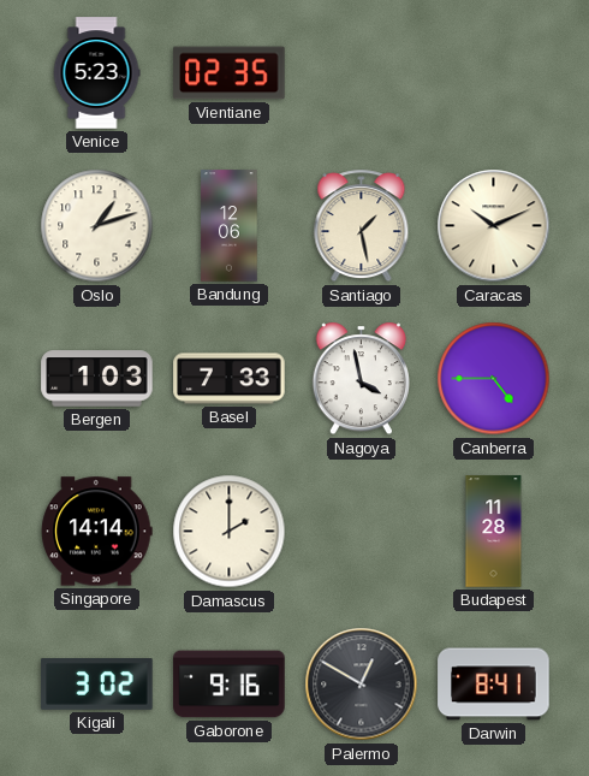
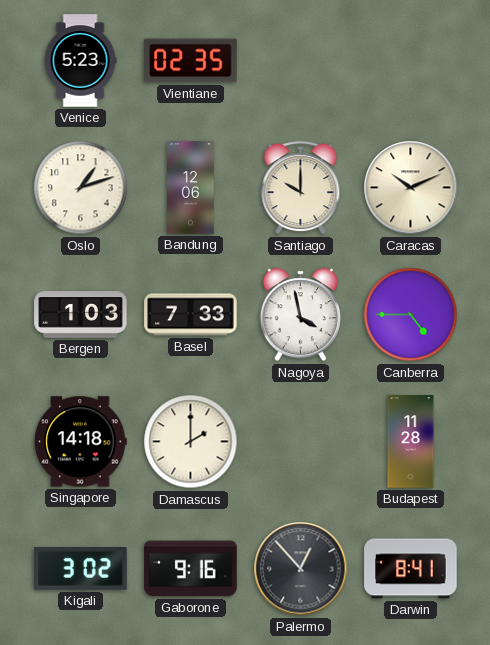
Santiago: 1:28 -> 10:00
Singapore: 14:14 -> 14:18
Palermo: 12:50 -> 12:53
